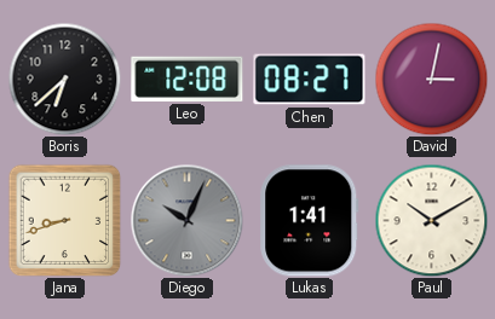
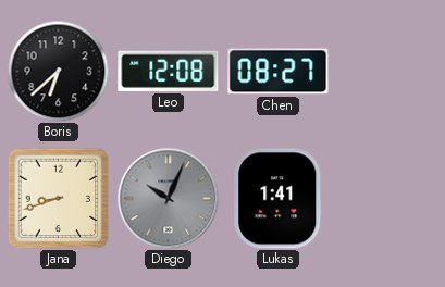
David: 3:02 -> none
Paul: 10:10 -> none
